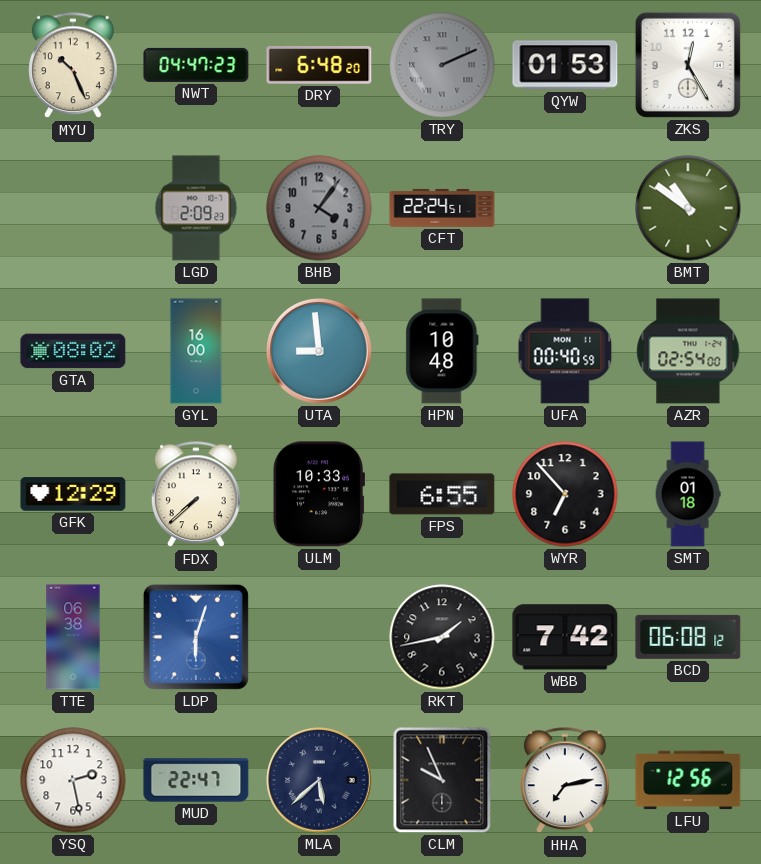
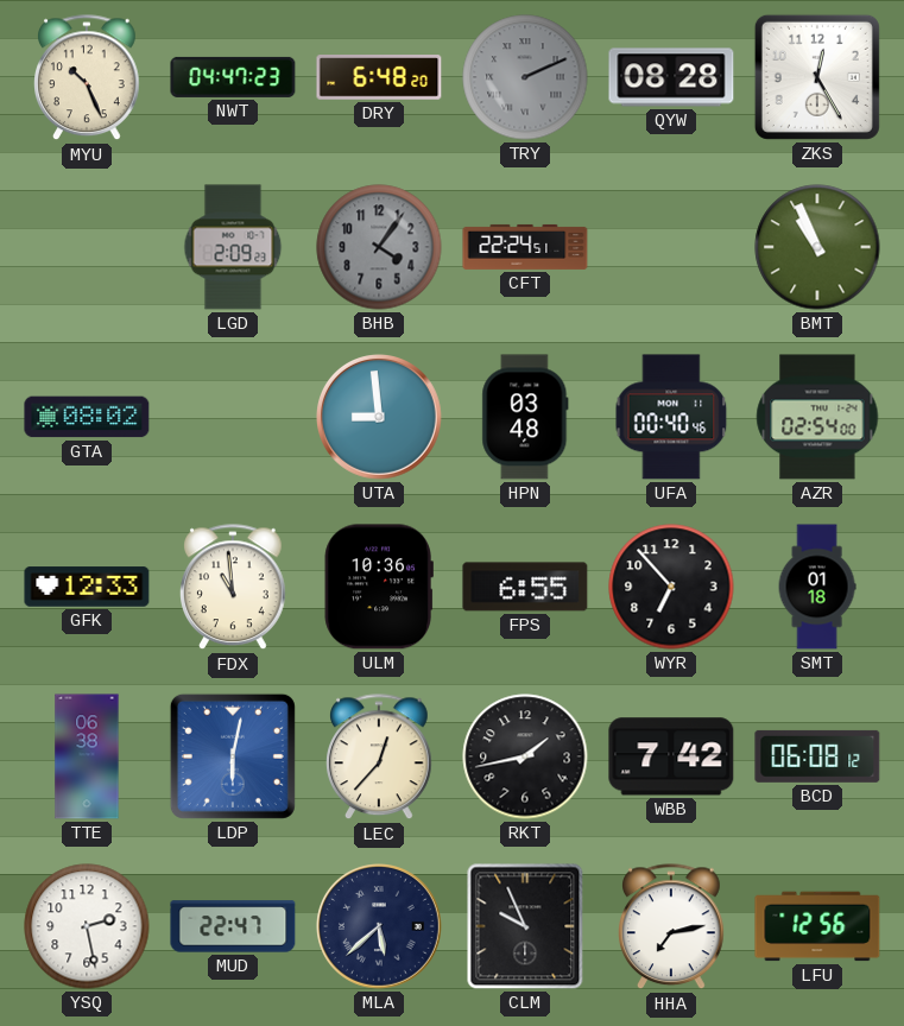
QYW: 01:53 -> 08:28
BMT: 10:51 -> 10:56
GYL: 16:00 -> none
HPN: 10:48 -> 03:48
UFA: 00:40:59 -> 00:40:46
GFK: 12:29 -> 12:33
FDX: 7:38 -> 10:59
ULM: 10:33 -> 10:36
LDP: 6:03 -> 6:02
LEC: none -> 12:37
